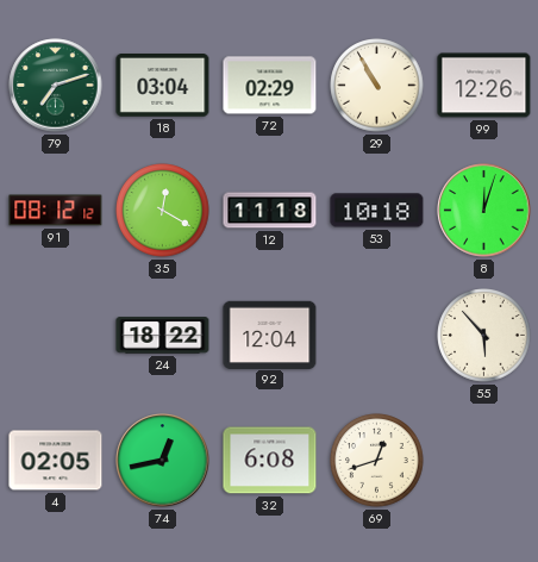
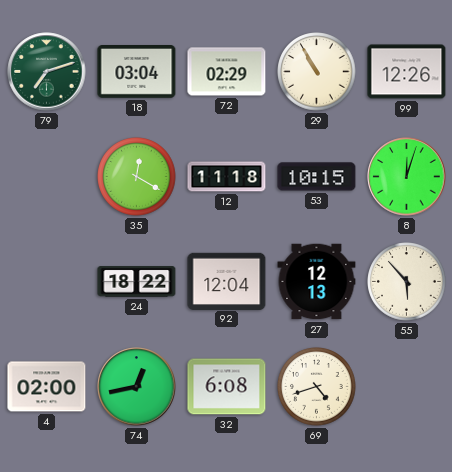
91: 08:12 -> none
53: 10:18 -> 10:15
27: none -> 12:13
4: 02:05 -> 02:00
69: 12:42 -> 4:42
